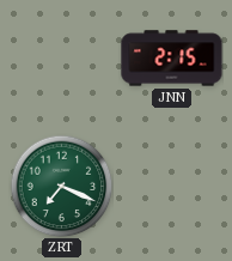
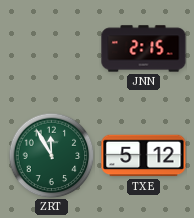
ZRT: 7:19 -> 11:55
TXE: none -> 5:12
